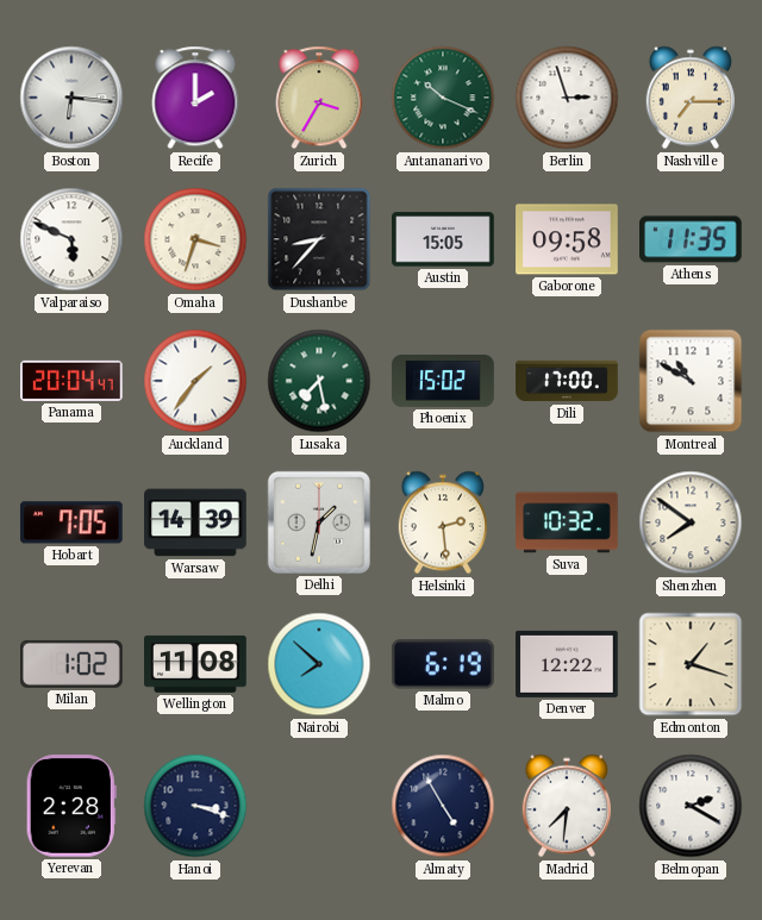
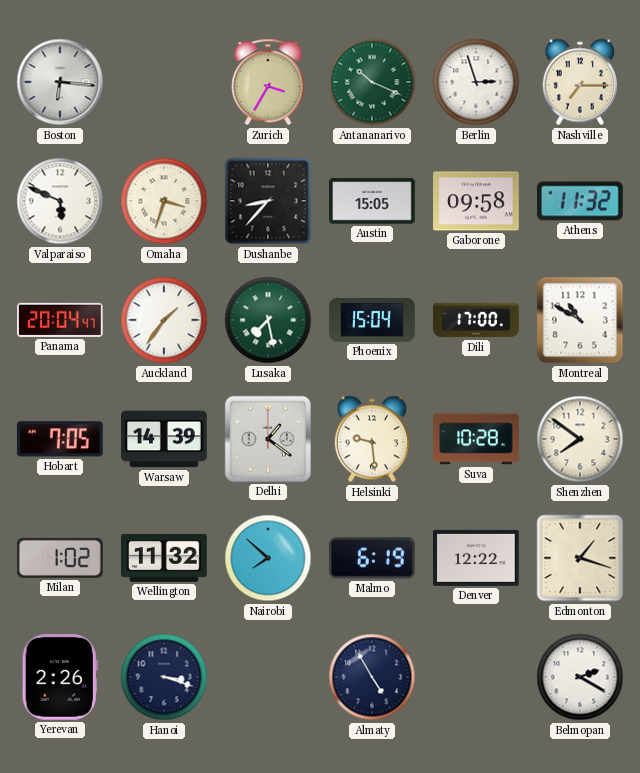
Recife: 2:00 -> none
Athens: 11:35 -> 11:32
Phoenix: 15:02 -> 15:04
Delhi: 1:32 -> 1:21
Helsinki: 2:29 -> 9:29
Suva: 10:32 -> 10:28
Wellington: 11:08 -> 11:32
Yerevan: 2:28 -> 2:26
Madrid: 7:31 -> none
